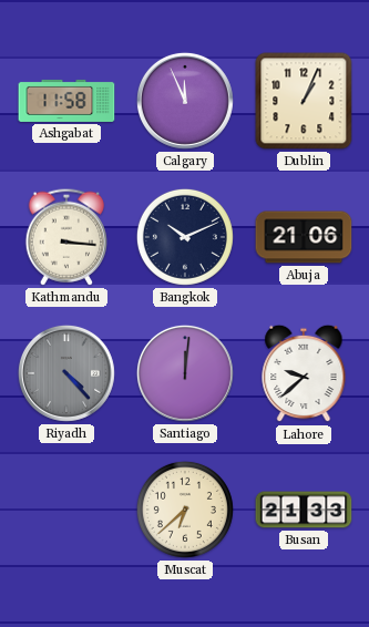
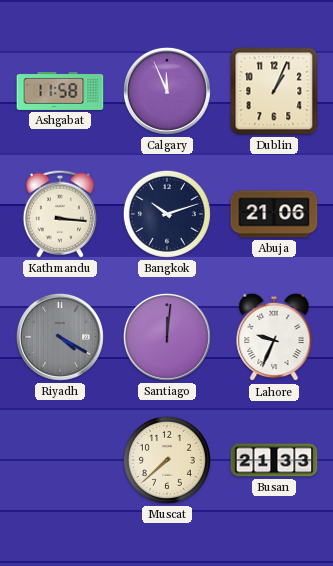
Bangkok: 10:11 -> 10:12
Riyadh: 4:23 -> 4:20
Lahore: 9:38 -> 9:34
Muscat: 6:38 -> 7:38
